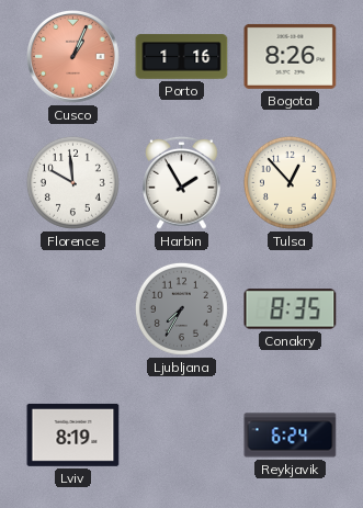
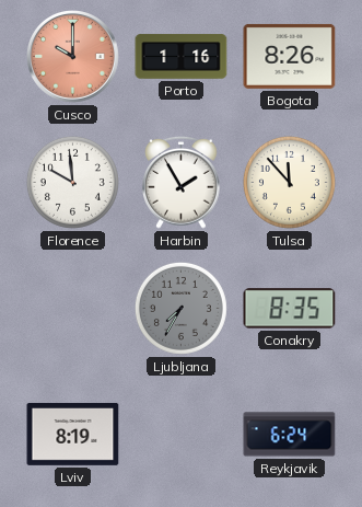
Cusco: 1:04 -> 10:00
Tulsa: 12:53 -> 11:53
